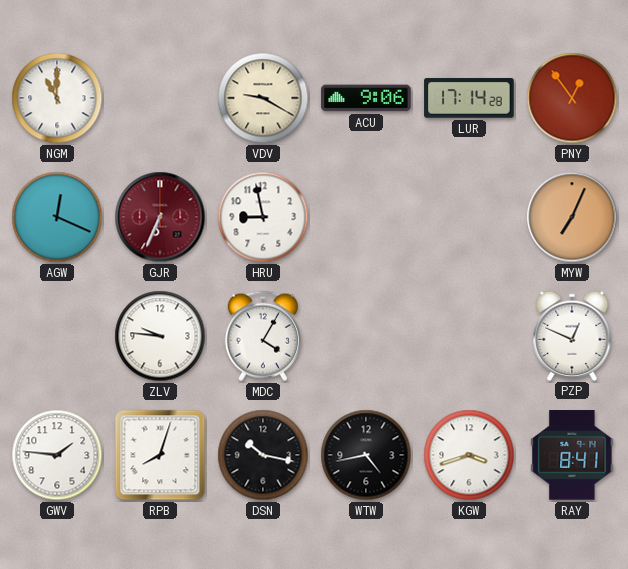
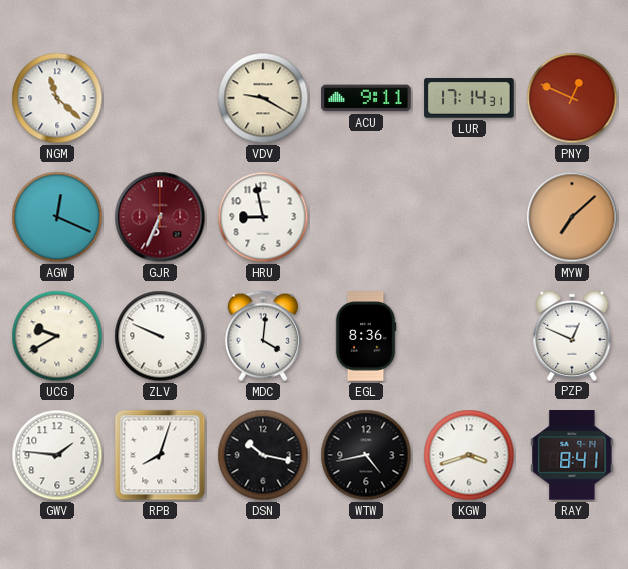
NGM: 11:00 -> 11:22
ACU: 9:06 -> 9:11
LUR: 17:14:28 -> 17:14:31
PNY: 12:54 -> 12:49
MYW: 7:04 -> 7:08
UCG: none -> 9:40
ZLV: 9:46 -> 9:49
MDC: 4:05 -> 4:01
EGL: none -> 8:36
